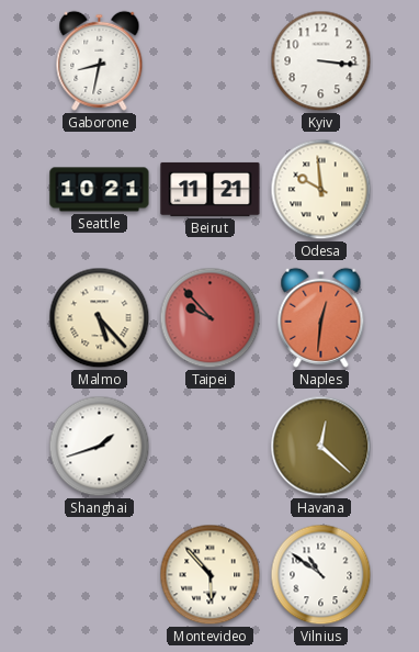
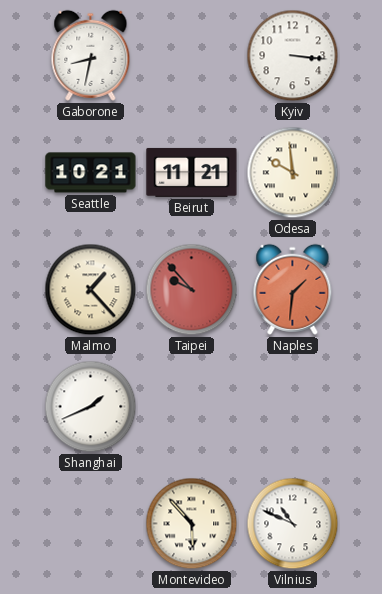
Malmo: 5:23 -> 1:23
Naples: 12:31 -> 1:31
Shanghai: 1:42 -> 1:41
Havana: 12:22 -> none
Vilnius: 10:51 -> 10:49
